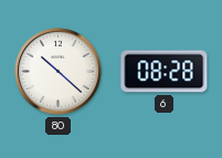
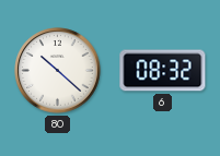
6: 08:28 -> 08:32
